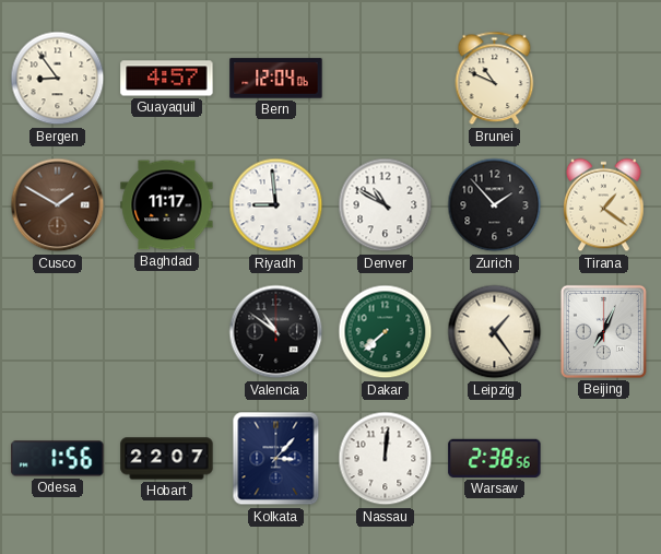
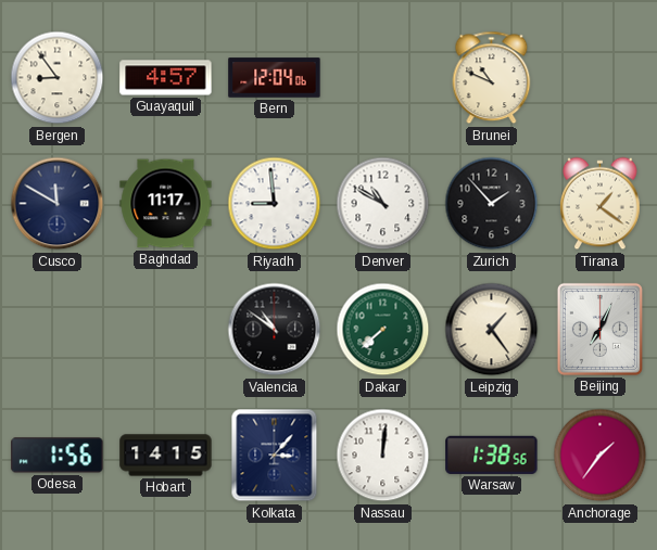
Cusco: 1:50 -> 11:50
Cusco dial: brown -> navy
Hobart: 22:07 -> 14:15
Warsaw: 2:38 -> 1:38
Anchorage: none -> 1:36
